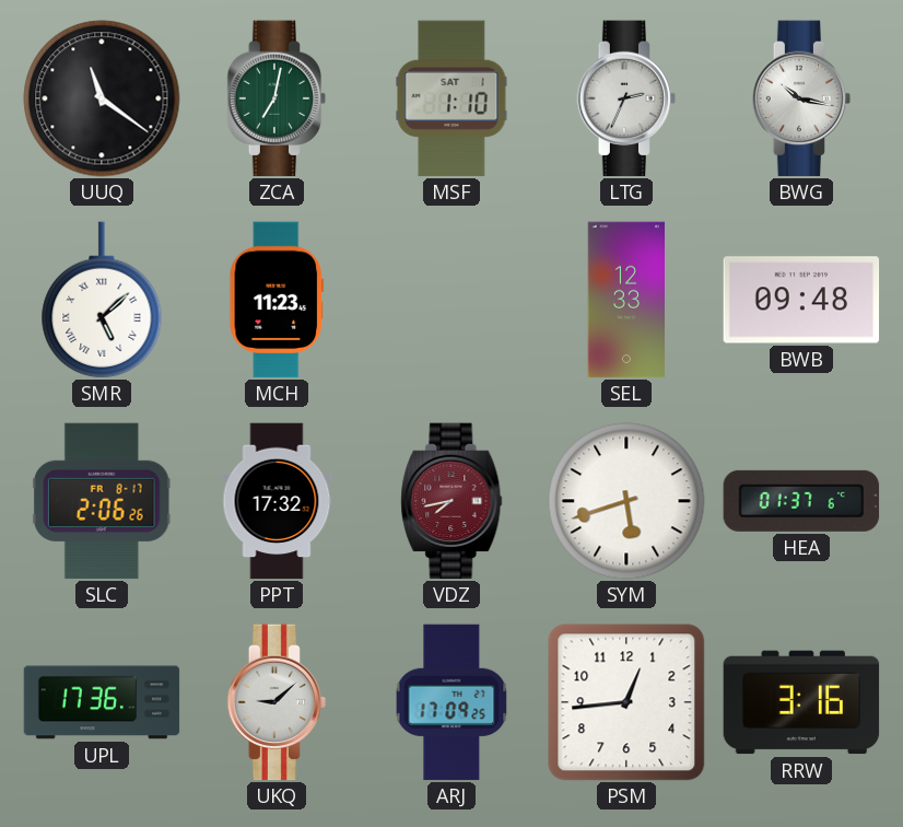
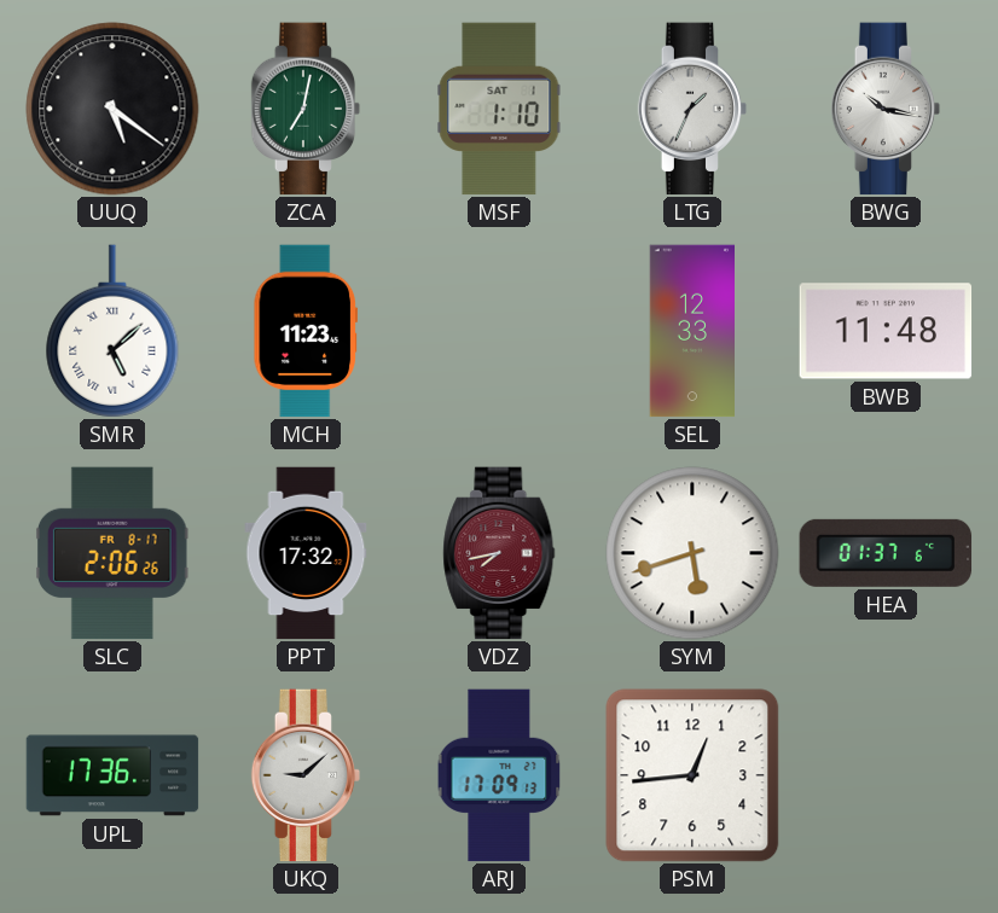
UUQ: 11:21 -> 5:21
LTG: 2:34 -> 1:34
BWB: 09:48 -> 11:48
ARJ: 17:09:25 -> 17:09:13
RRW: 3:16 -> none
